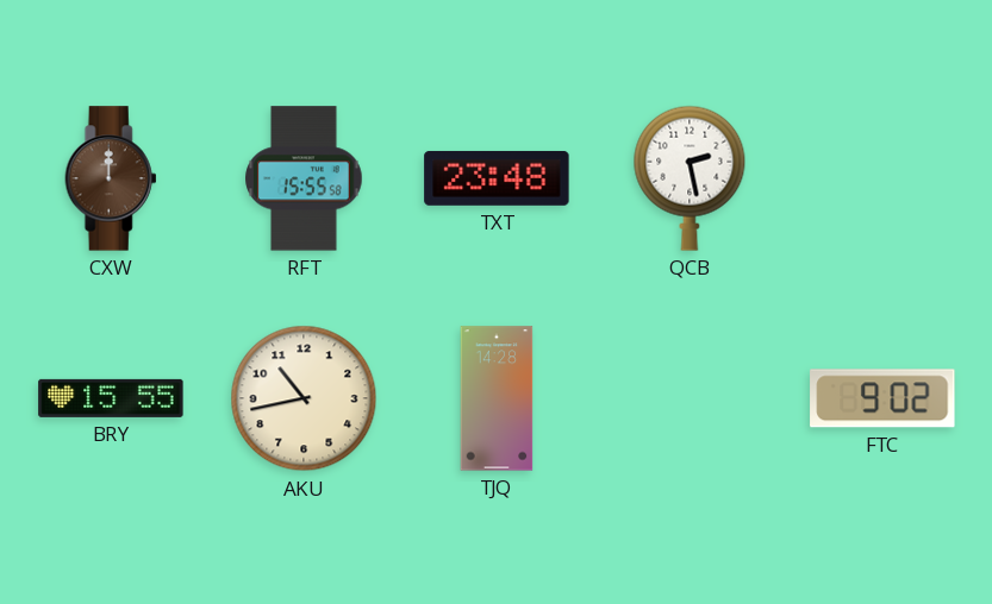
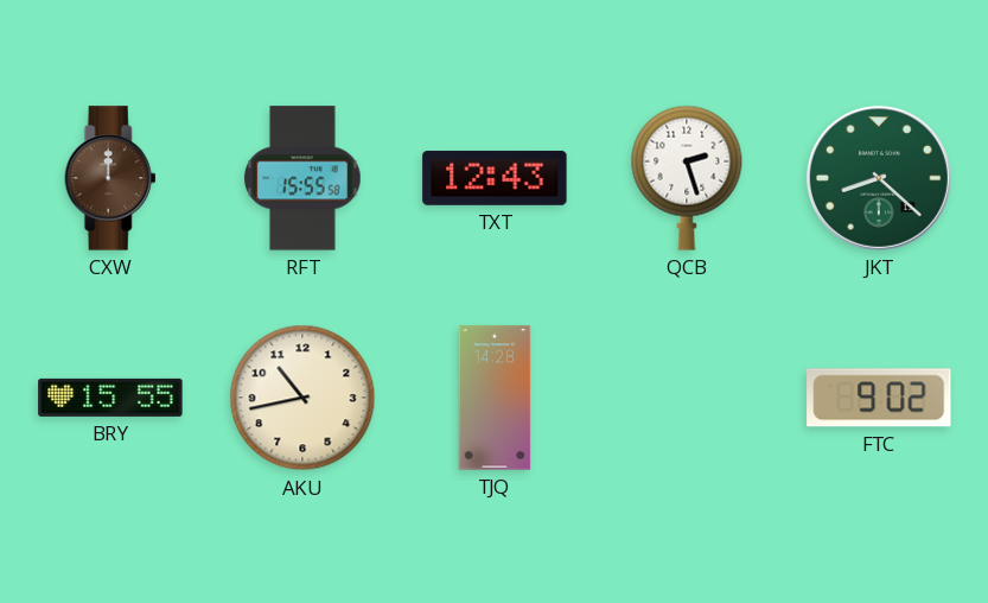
TXT: 23:48 -> 12:43
QCB: 2:28 -> 2:27
JKT: none -> 8:22
